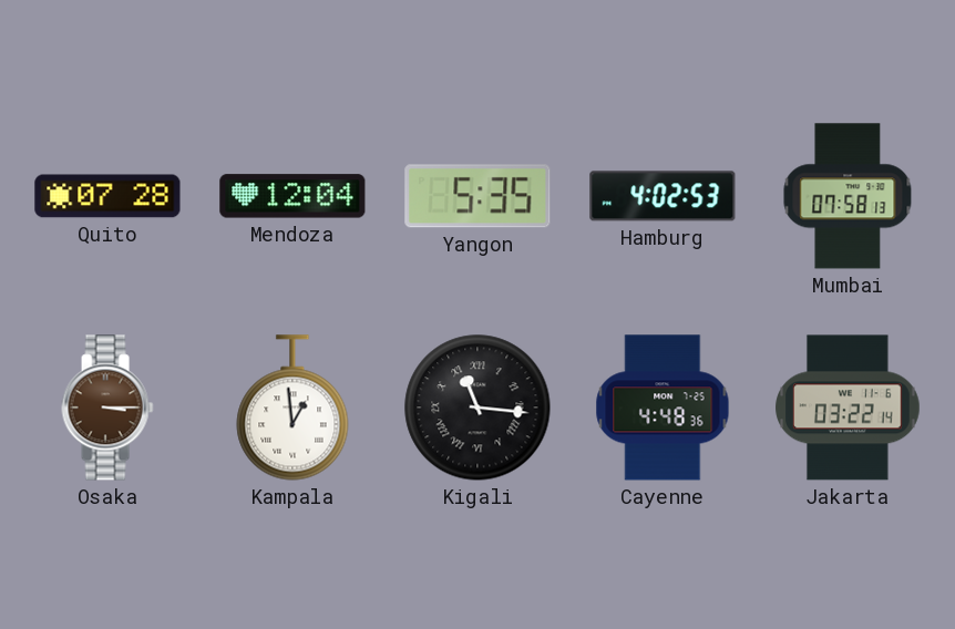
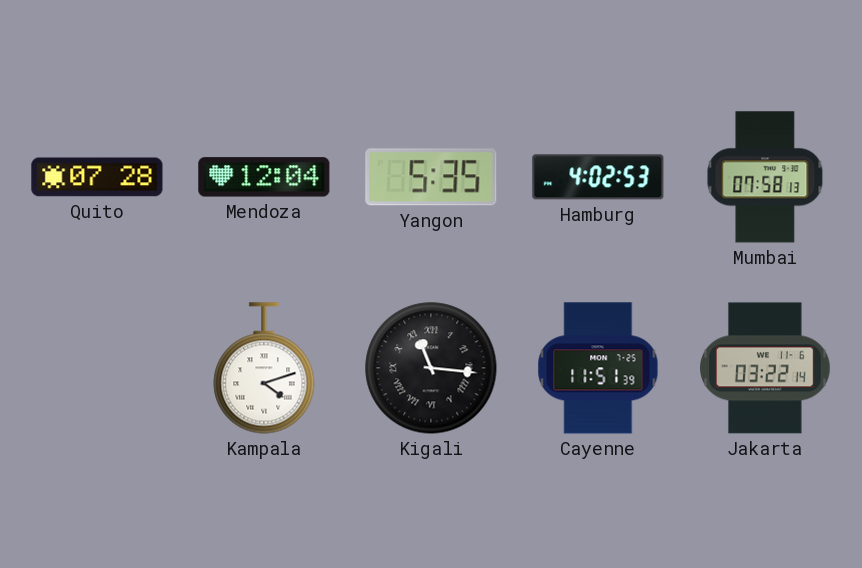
Osaka: 3:15 -> none
Kampala: 12:59 -> 4:12
Cayenne: 4:48 -> 11:51
